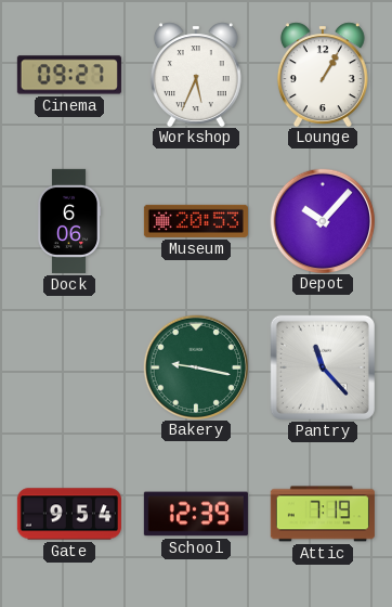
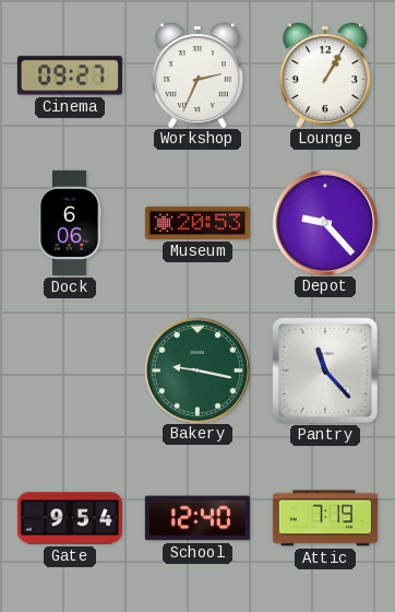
Workshop: 5:34 -> 2:34
Depot: 10:07 -> 9:23
School: 12:39 -> 12:40
